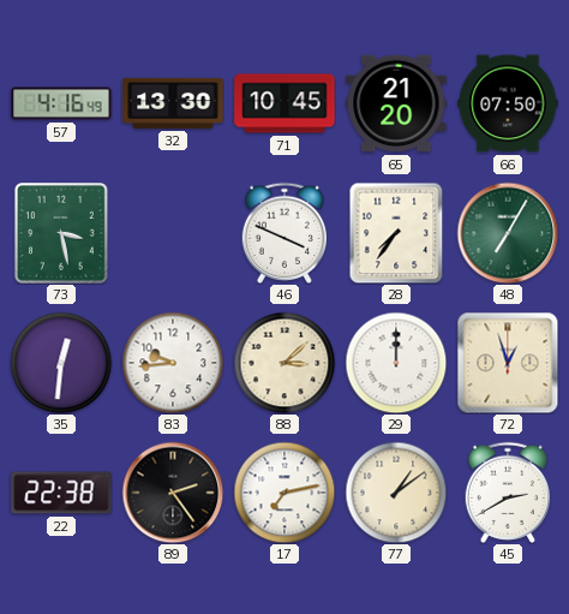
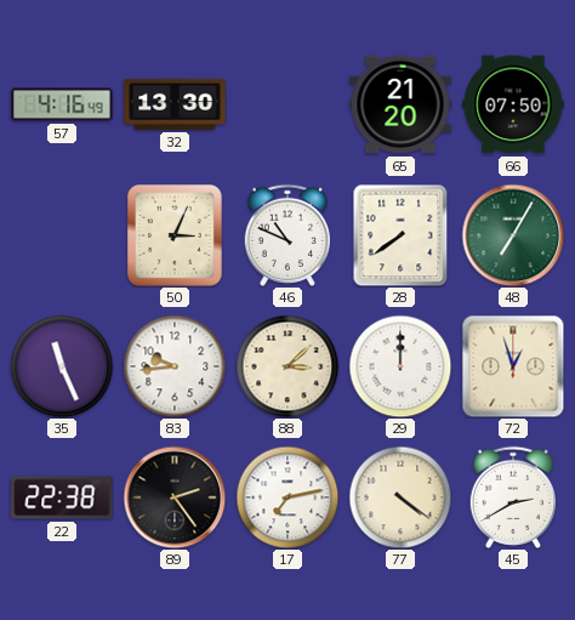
71: 10:45 -> none
73: 3:28 -> none
50: none -> 3:04
46: 3:49 -> 10:49
28: 7:36 -> 7:39
35: 12:31 -> 11:26
77: 1:09 -> 4:21
